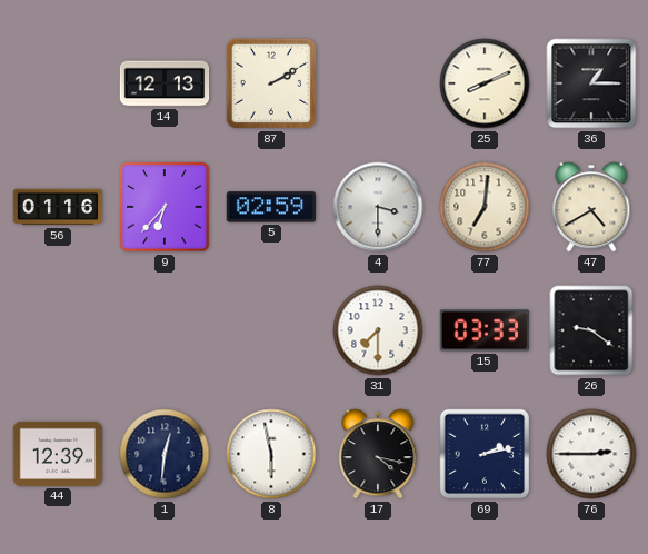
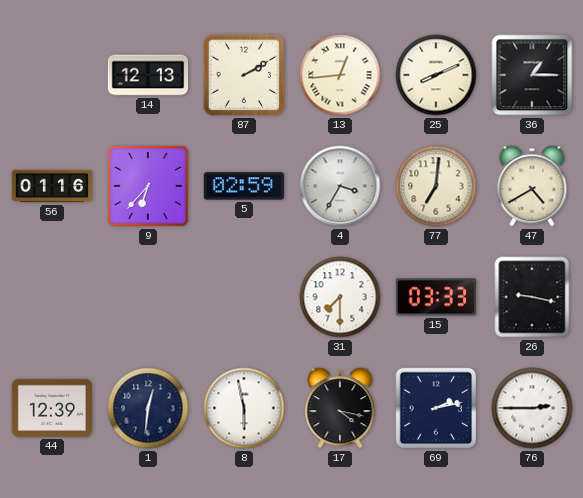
13: none -> 12:44
4: 3:30 -> 3:35
26: 9:21 -> 9:17
